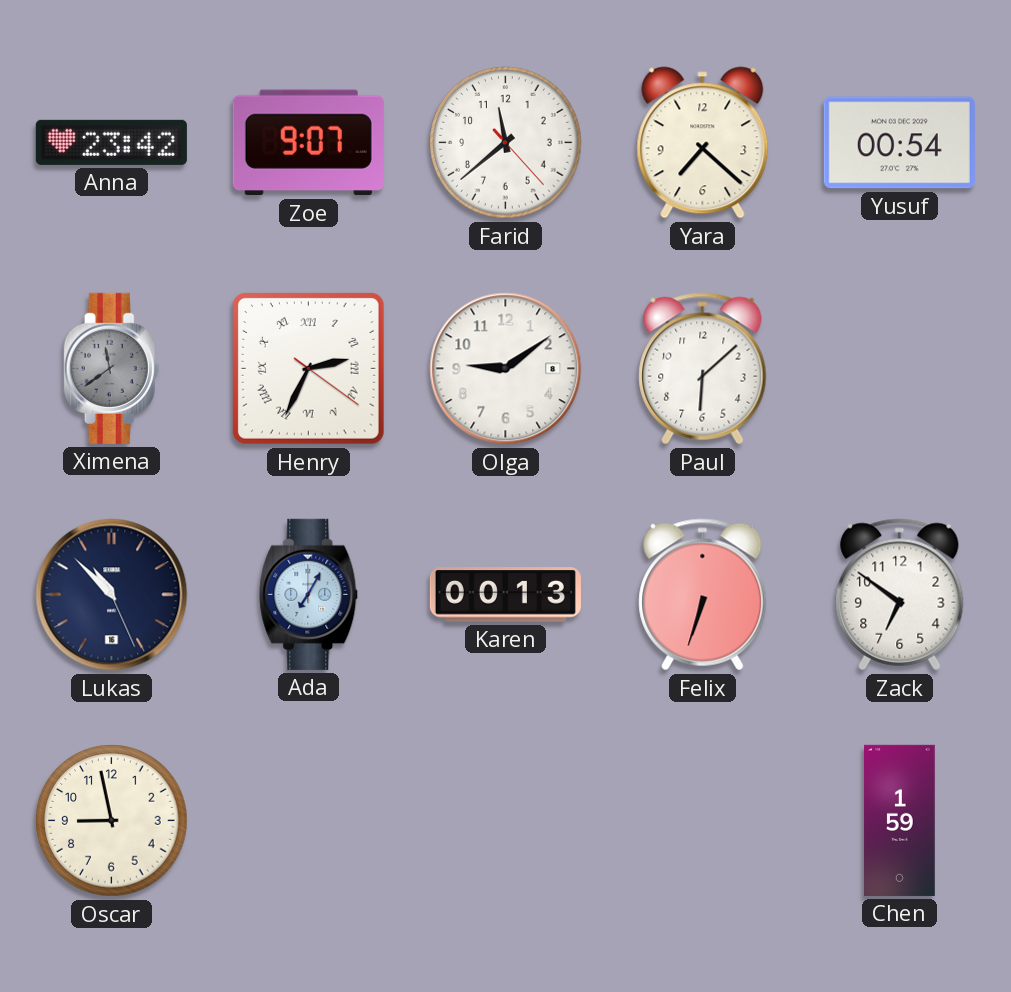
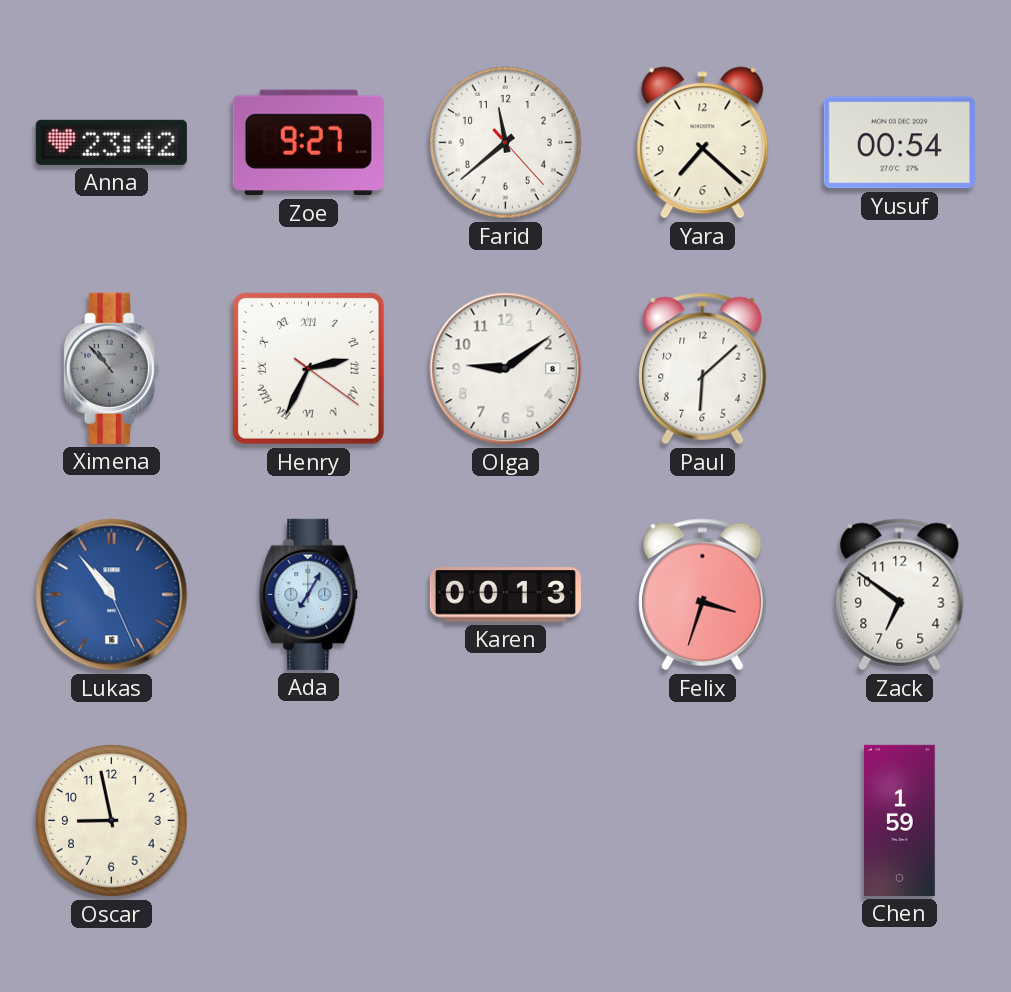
Zoe: 9:07 -> 9:27
Ximena: 11:39 -> 10:53
Lukas: 10:52 -> 10:53
Lukas dial: navy -> blue
Felix: 6:33 -> 3:33
